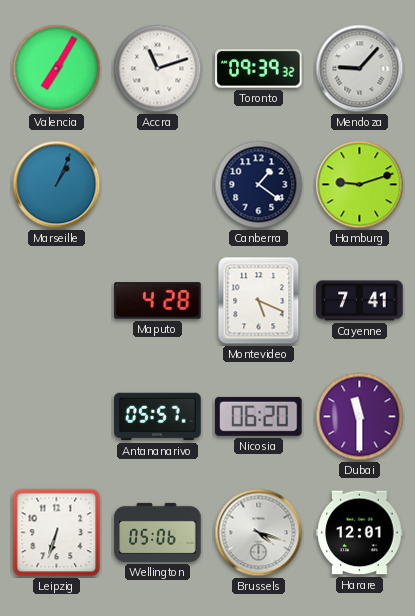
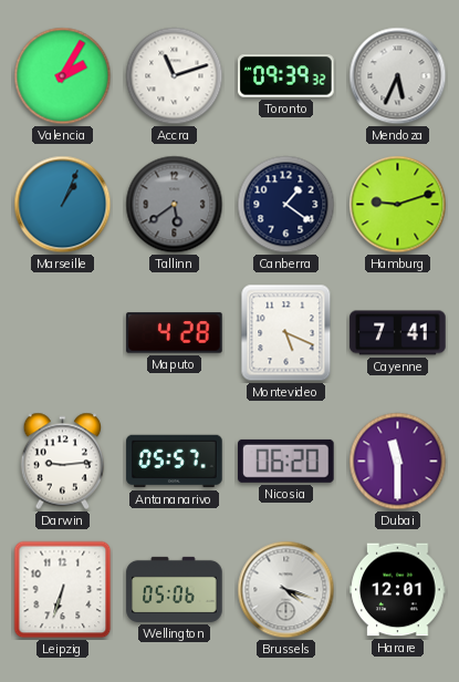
Valencia: 7:05 -> 2:05
Mendoza: 9:07 -> 5:34
Tallinn: none -> 5:39
Darwin: none -> 9:14
